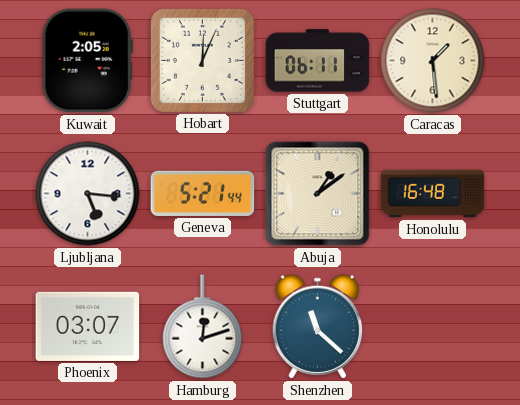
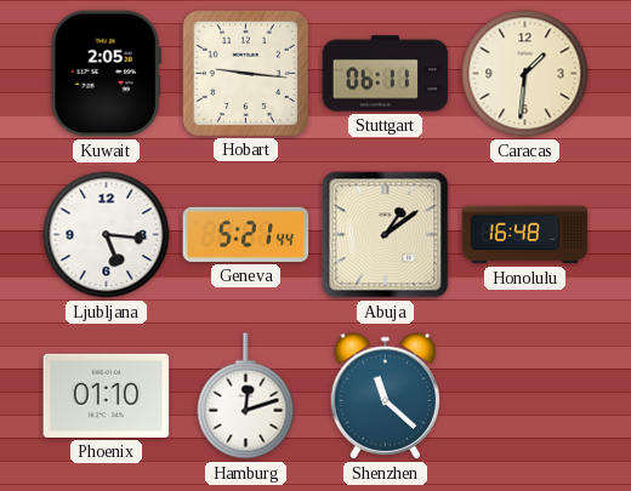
Hobart: 12:04 -> 9:16
Caracas: 1:29 -> 1:31
Phoenix: 03:07 -> 01:10
